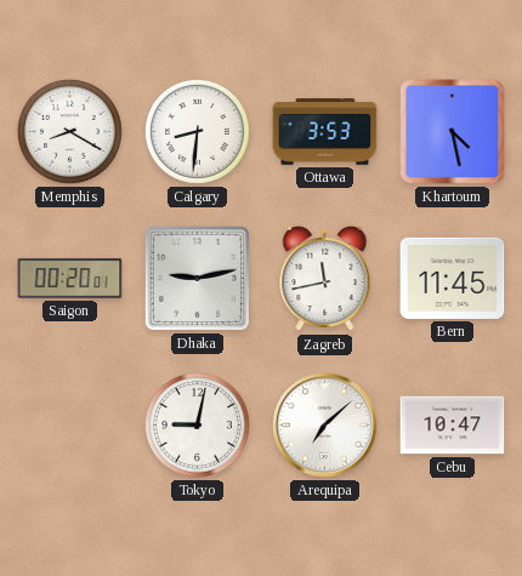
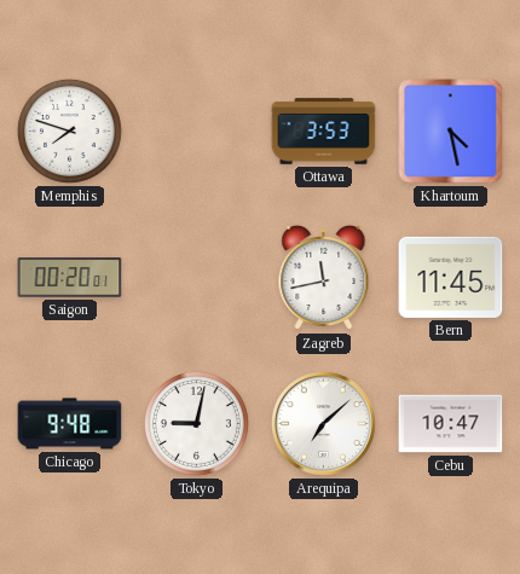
Memphis: 8:20 -> 7:48
Calgary: 8:31 -> none
Dhaka: 9:13 -> none
Chicago: none -> 9:48
